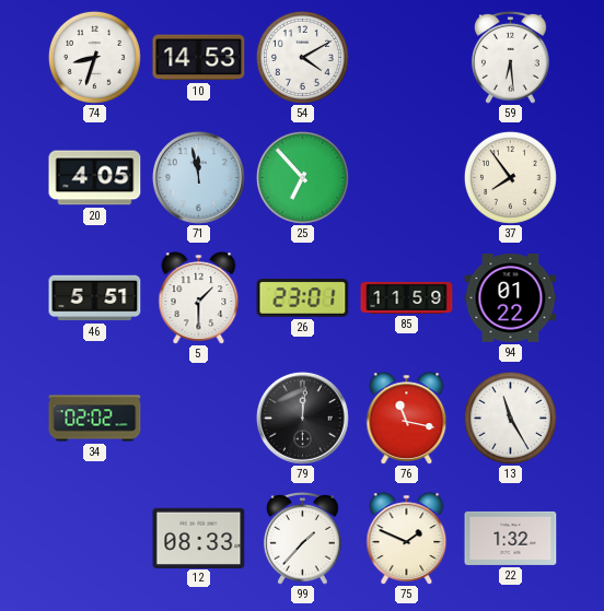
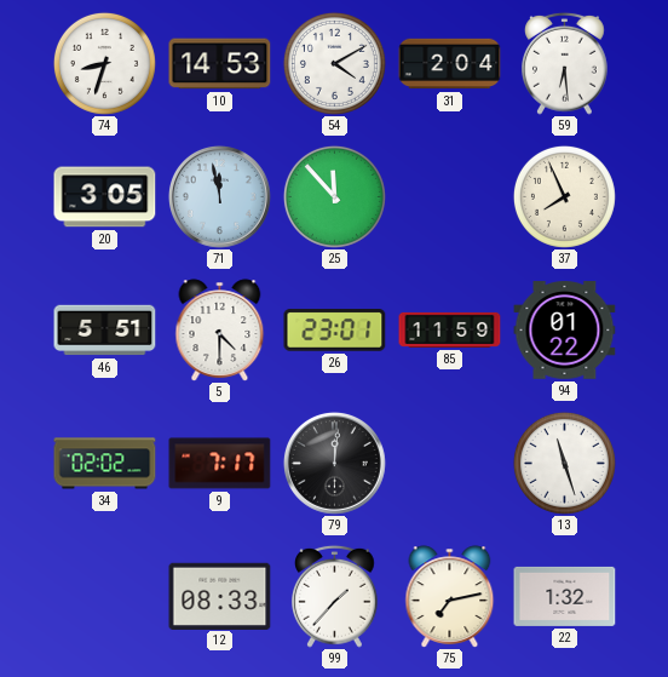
31: none -> 2:04
20: 4:05 -> 3:05
25: 6:53 -> 11:53
37: 7:54 -> 7:56
5: 1:30 -> 4:30
9: none -> 7:17
76: 11:17 -> none
13: 11:25 -> 11:27
75: 1:49 -> 7:13
